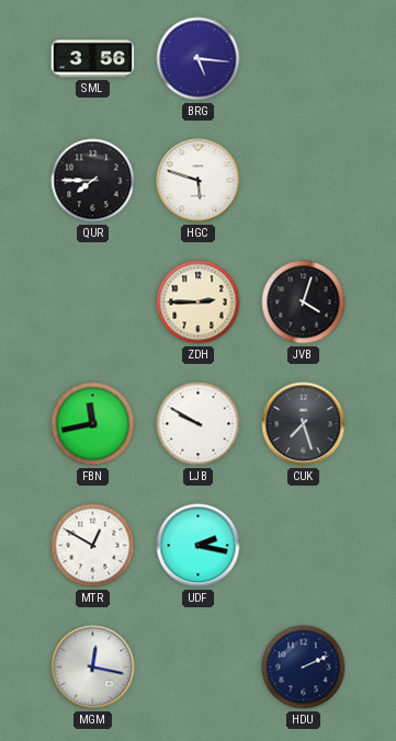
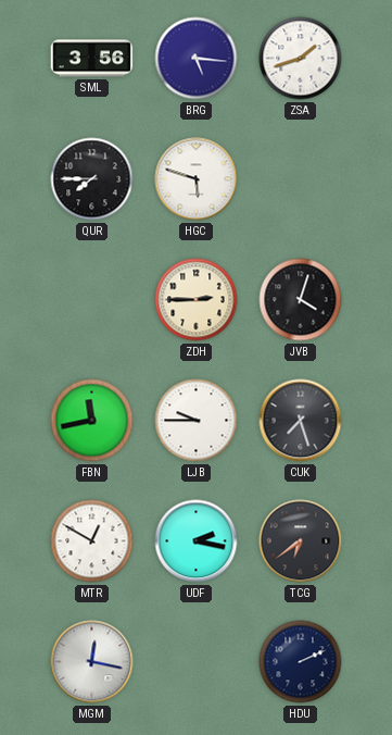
ZSA: none -> 1:42
LJB: 9:50 -> 9:45
TCG: none -> 6:39
